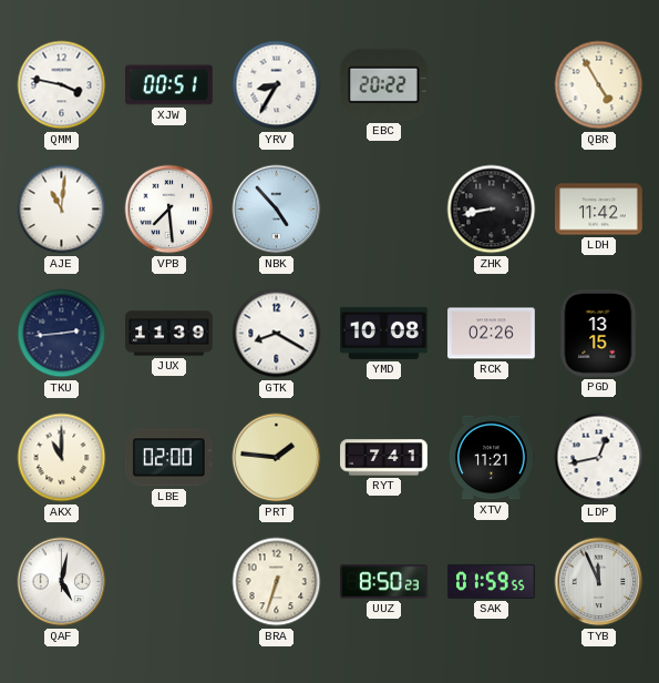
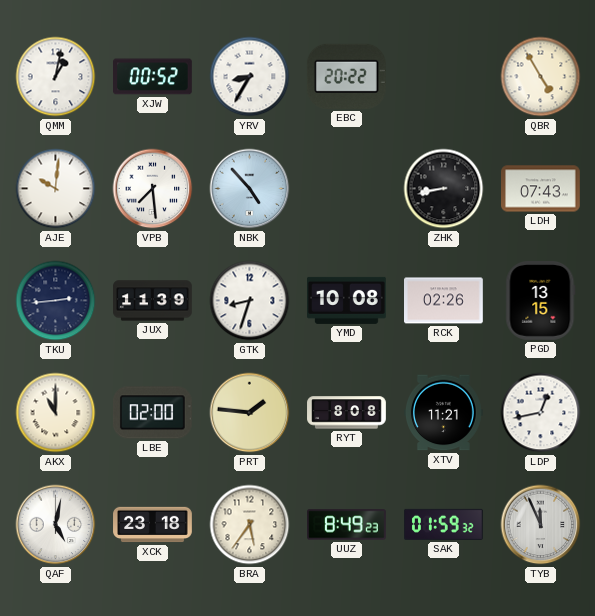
QMM: 3:47 -> 1:02
XJW: 00:51 -> 00:52
AJE: 11:01 -> 10:01
LDH: 11:42 -> 07:43
GTK: 8:20 -> 8:33
RYT: 7:41 -> 8:08
XCK: none -> 23:18
BRA: 6:33 -> 5:36
UUZ: 8:50 -> 8:49
SAK: 01:59:55 -> 01:59:32
